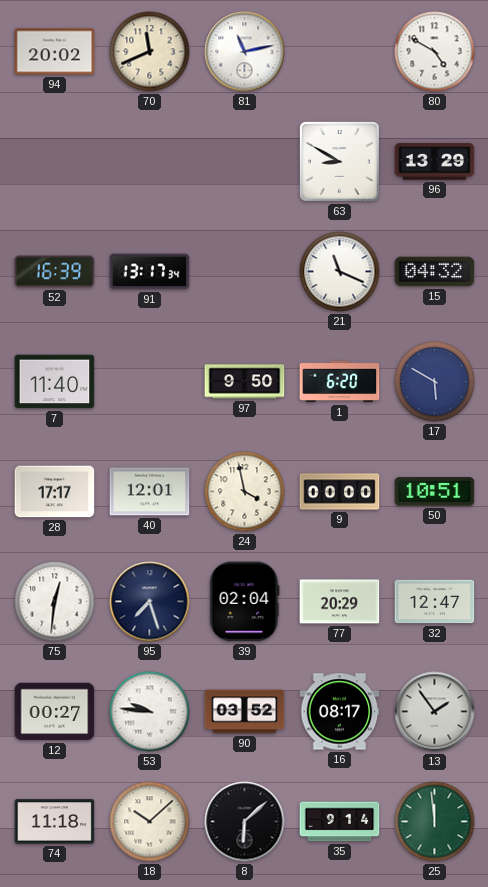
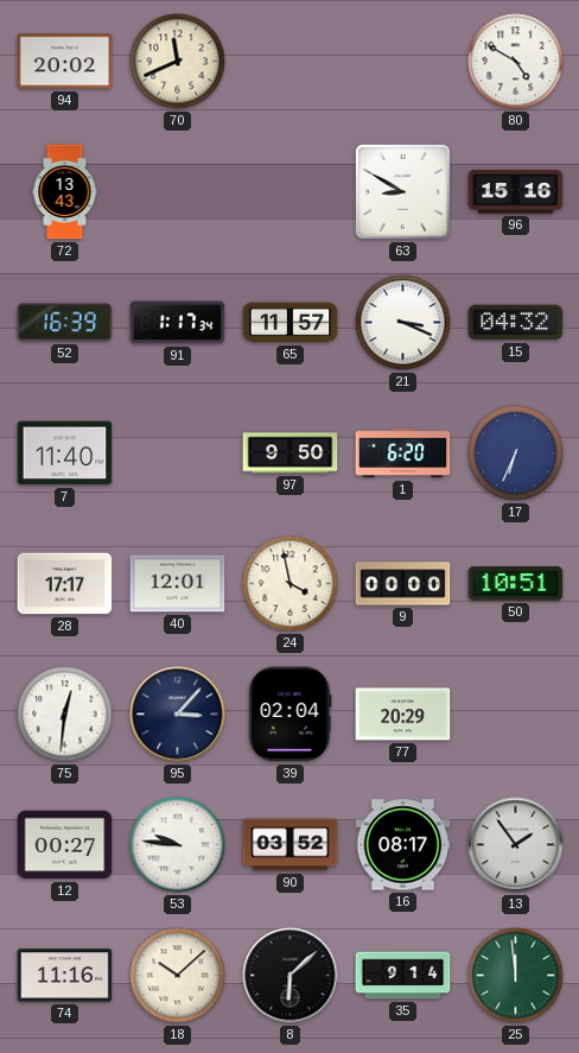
81: 11:13 -> none
72: none -> 13:43
96: 13:29 -> 15:16
91: 13:17 -> 1:17
65: none -> 11:57
21: 11:19 -> 3:19
17: 5:50 -> 6:34
95: 7:27 -> 3:07
32: 12:47 -> none
74: 11:18 -> 11:16
